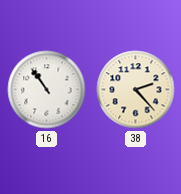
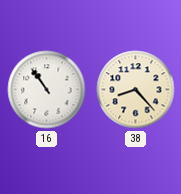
38: 2:23 -> 8:23
